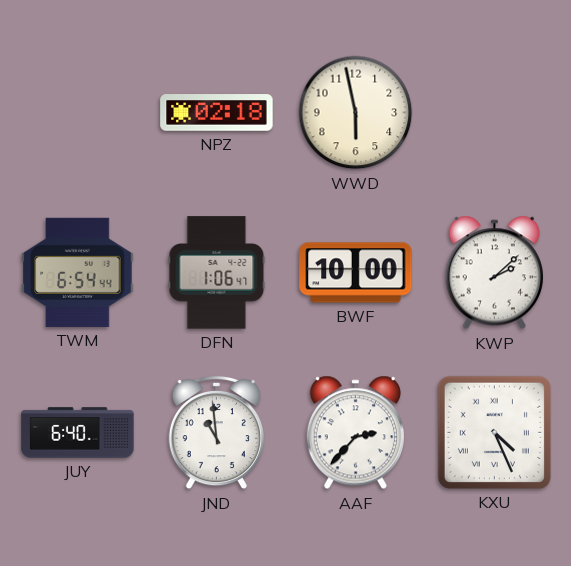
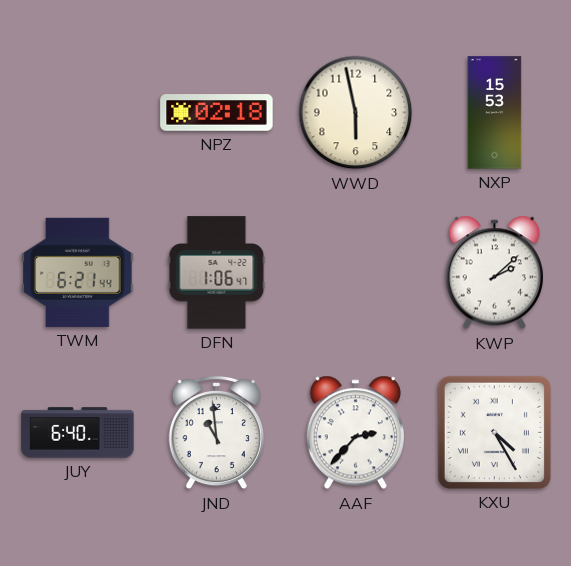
NXP: none -> 15:53
TWM: 6:54 -> 6:21
BWF: 10:00 -> none
KXU: 4:26 -> 4:25
